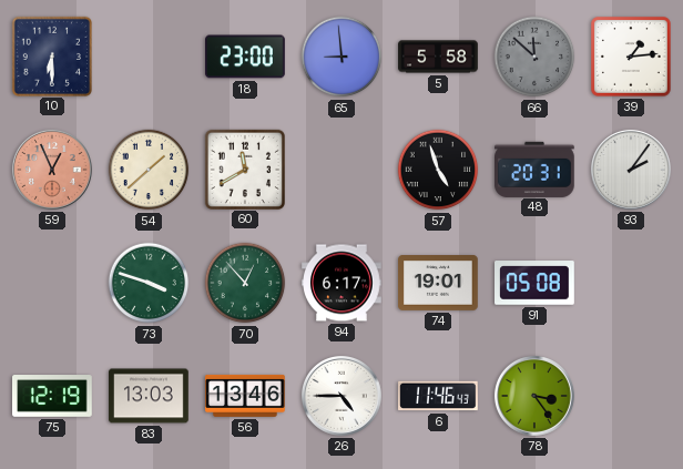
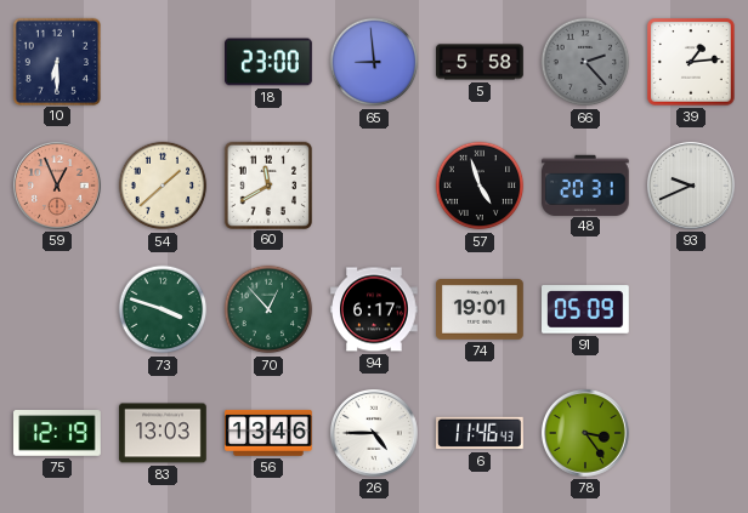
66: 11:52 -> 2:23
93: 2:06 -> 9:41
91: 05:08 -> 05:09
